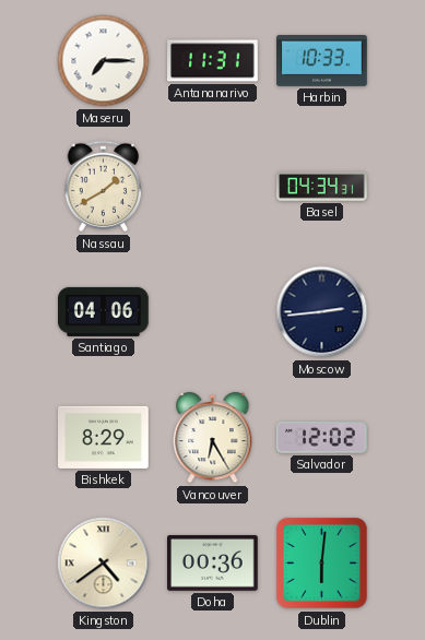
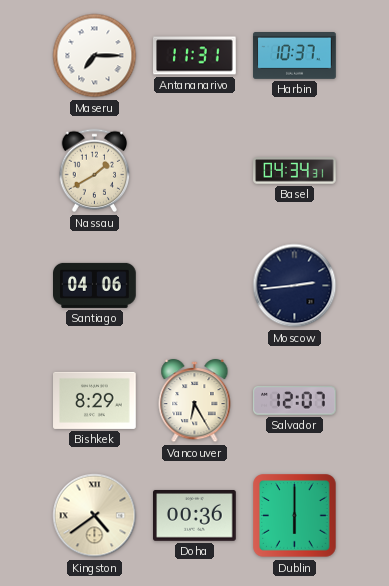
Harbin: 10:33 -> 10:37
Salvador: 12:02 -> 12:07
Dublin: 6:01 -> 6:00
